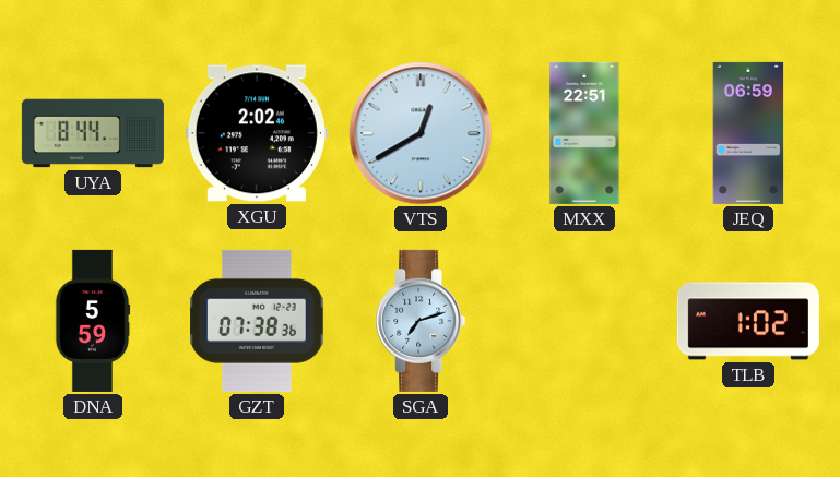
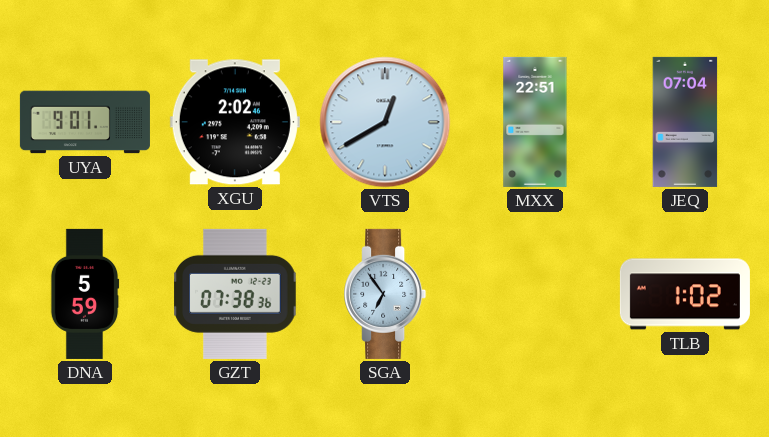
UYA: 8:44 -> 9:01
JEQ: 06:59 -> 07:04
SGA: 7:12 -> 6:54
